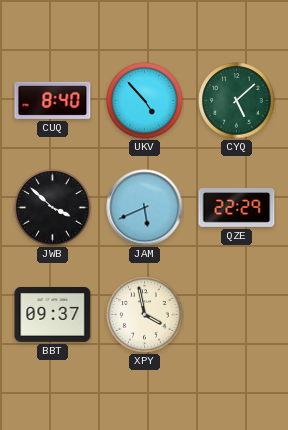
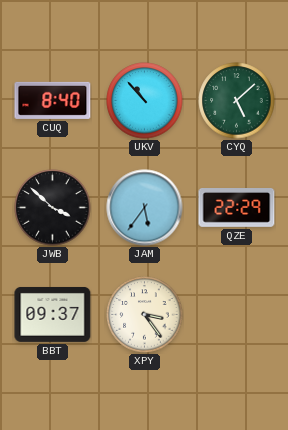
UKV: 4:53 -> 10:53
JAM: 5:41 -> 5:36
XPY: 3:58 -> 3:24
